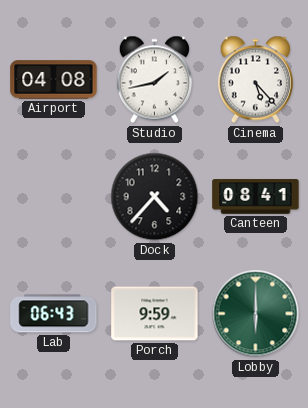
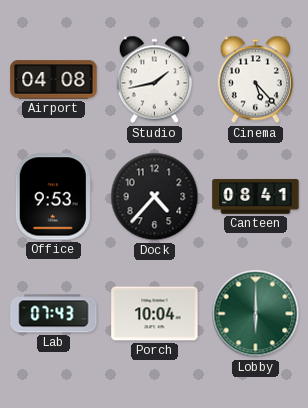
Office: none -> 9:53
Lab: 06:43 -> 07:43
Porch: 9:59 -> 10:04
